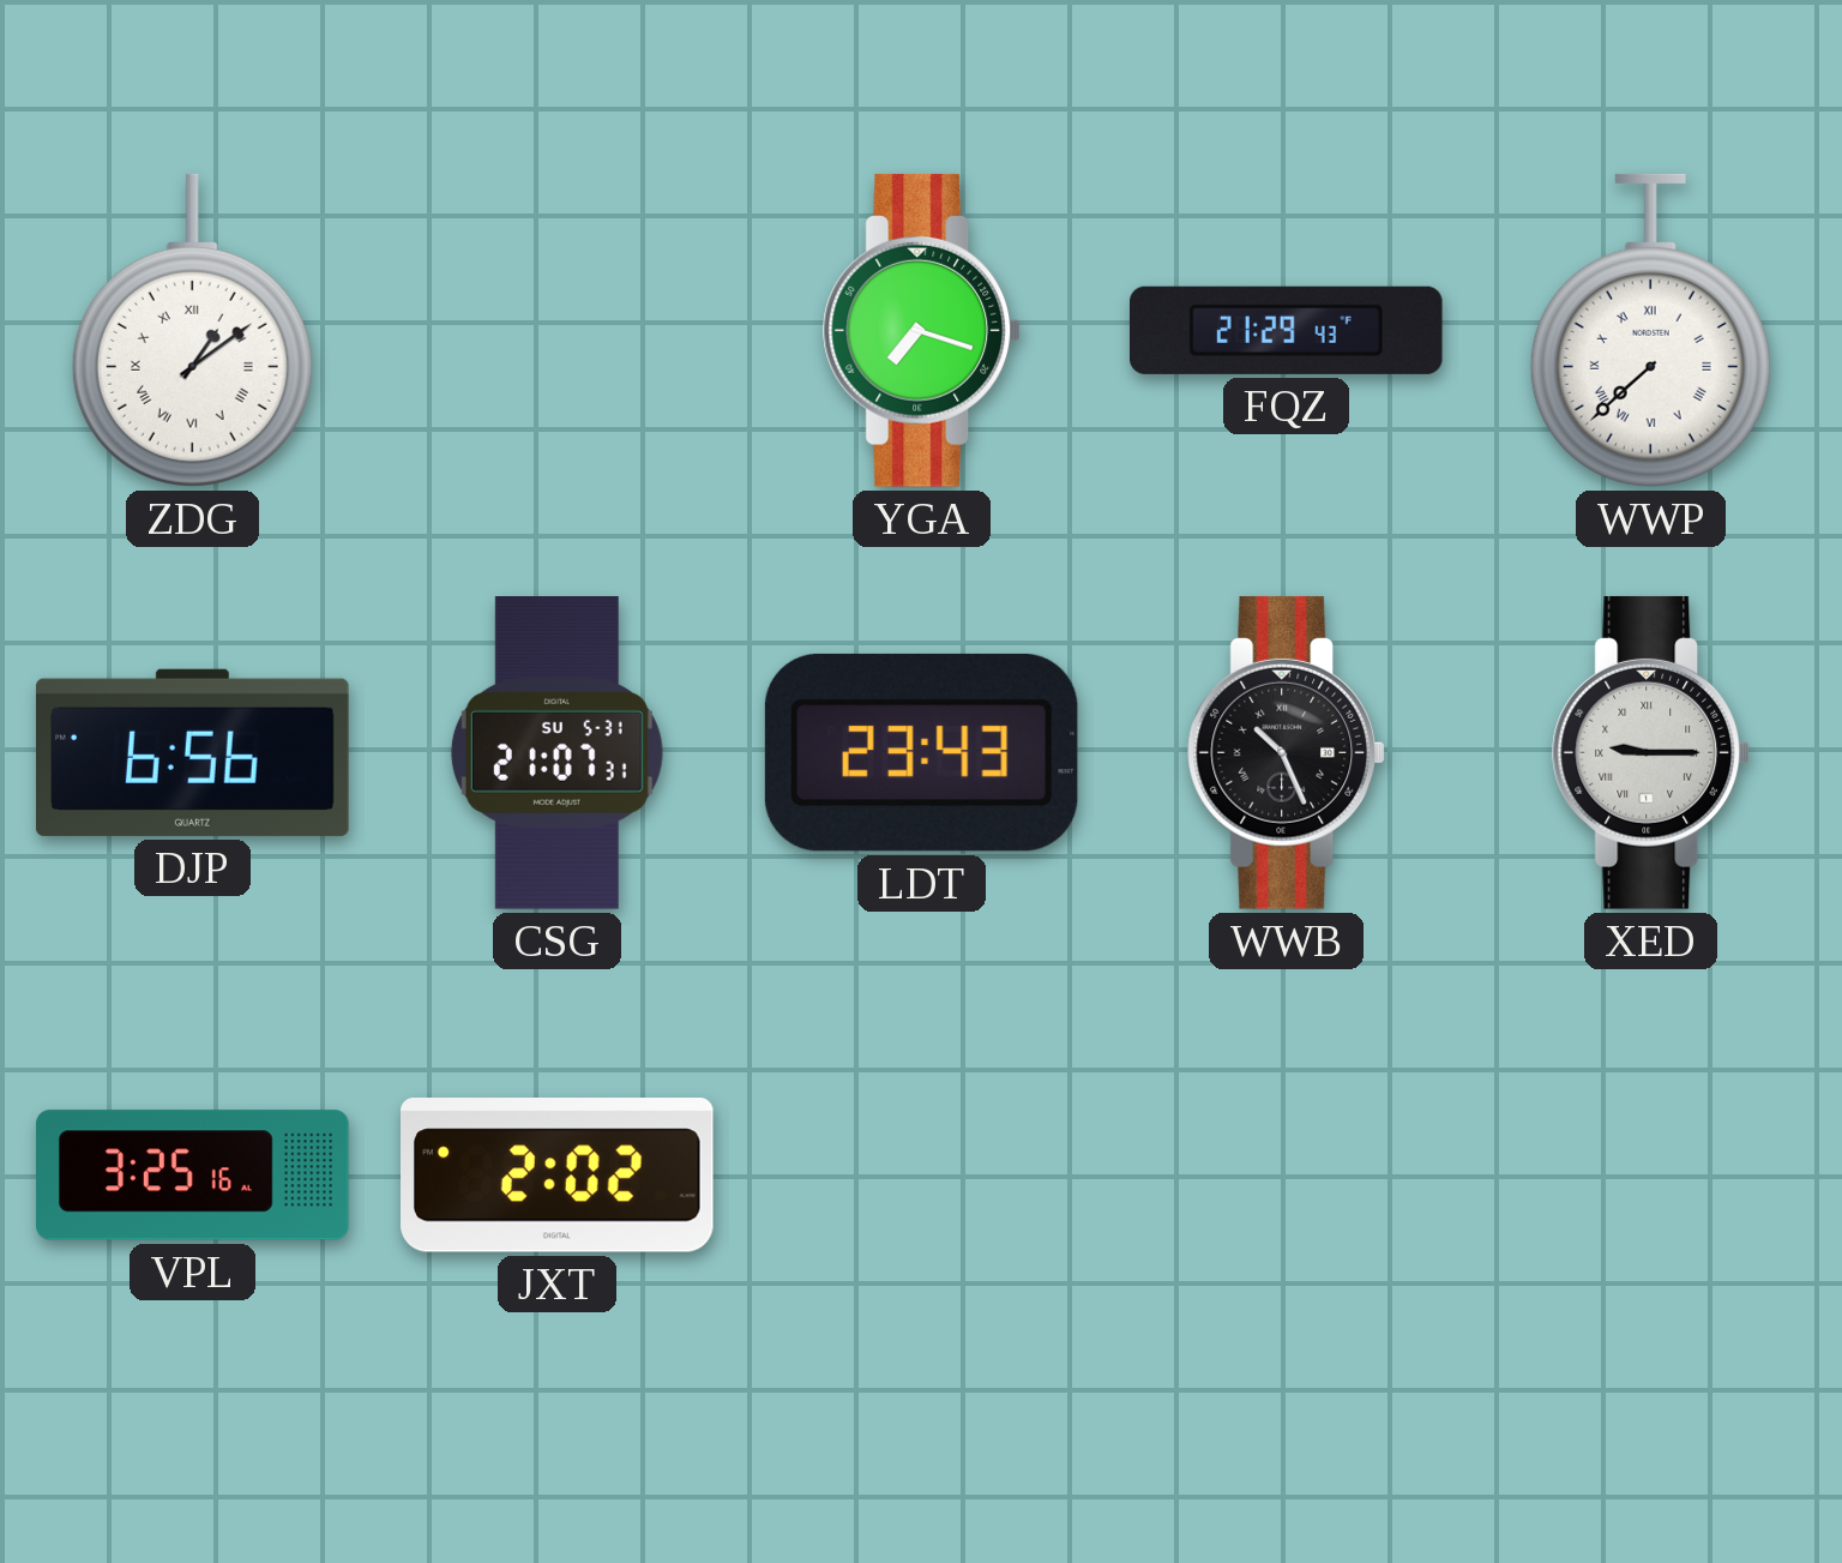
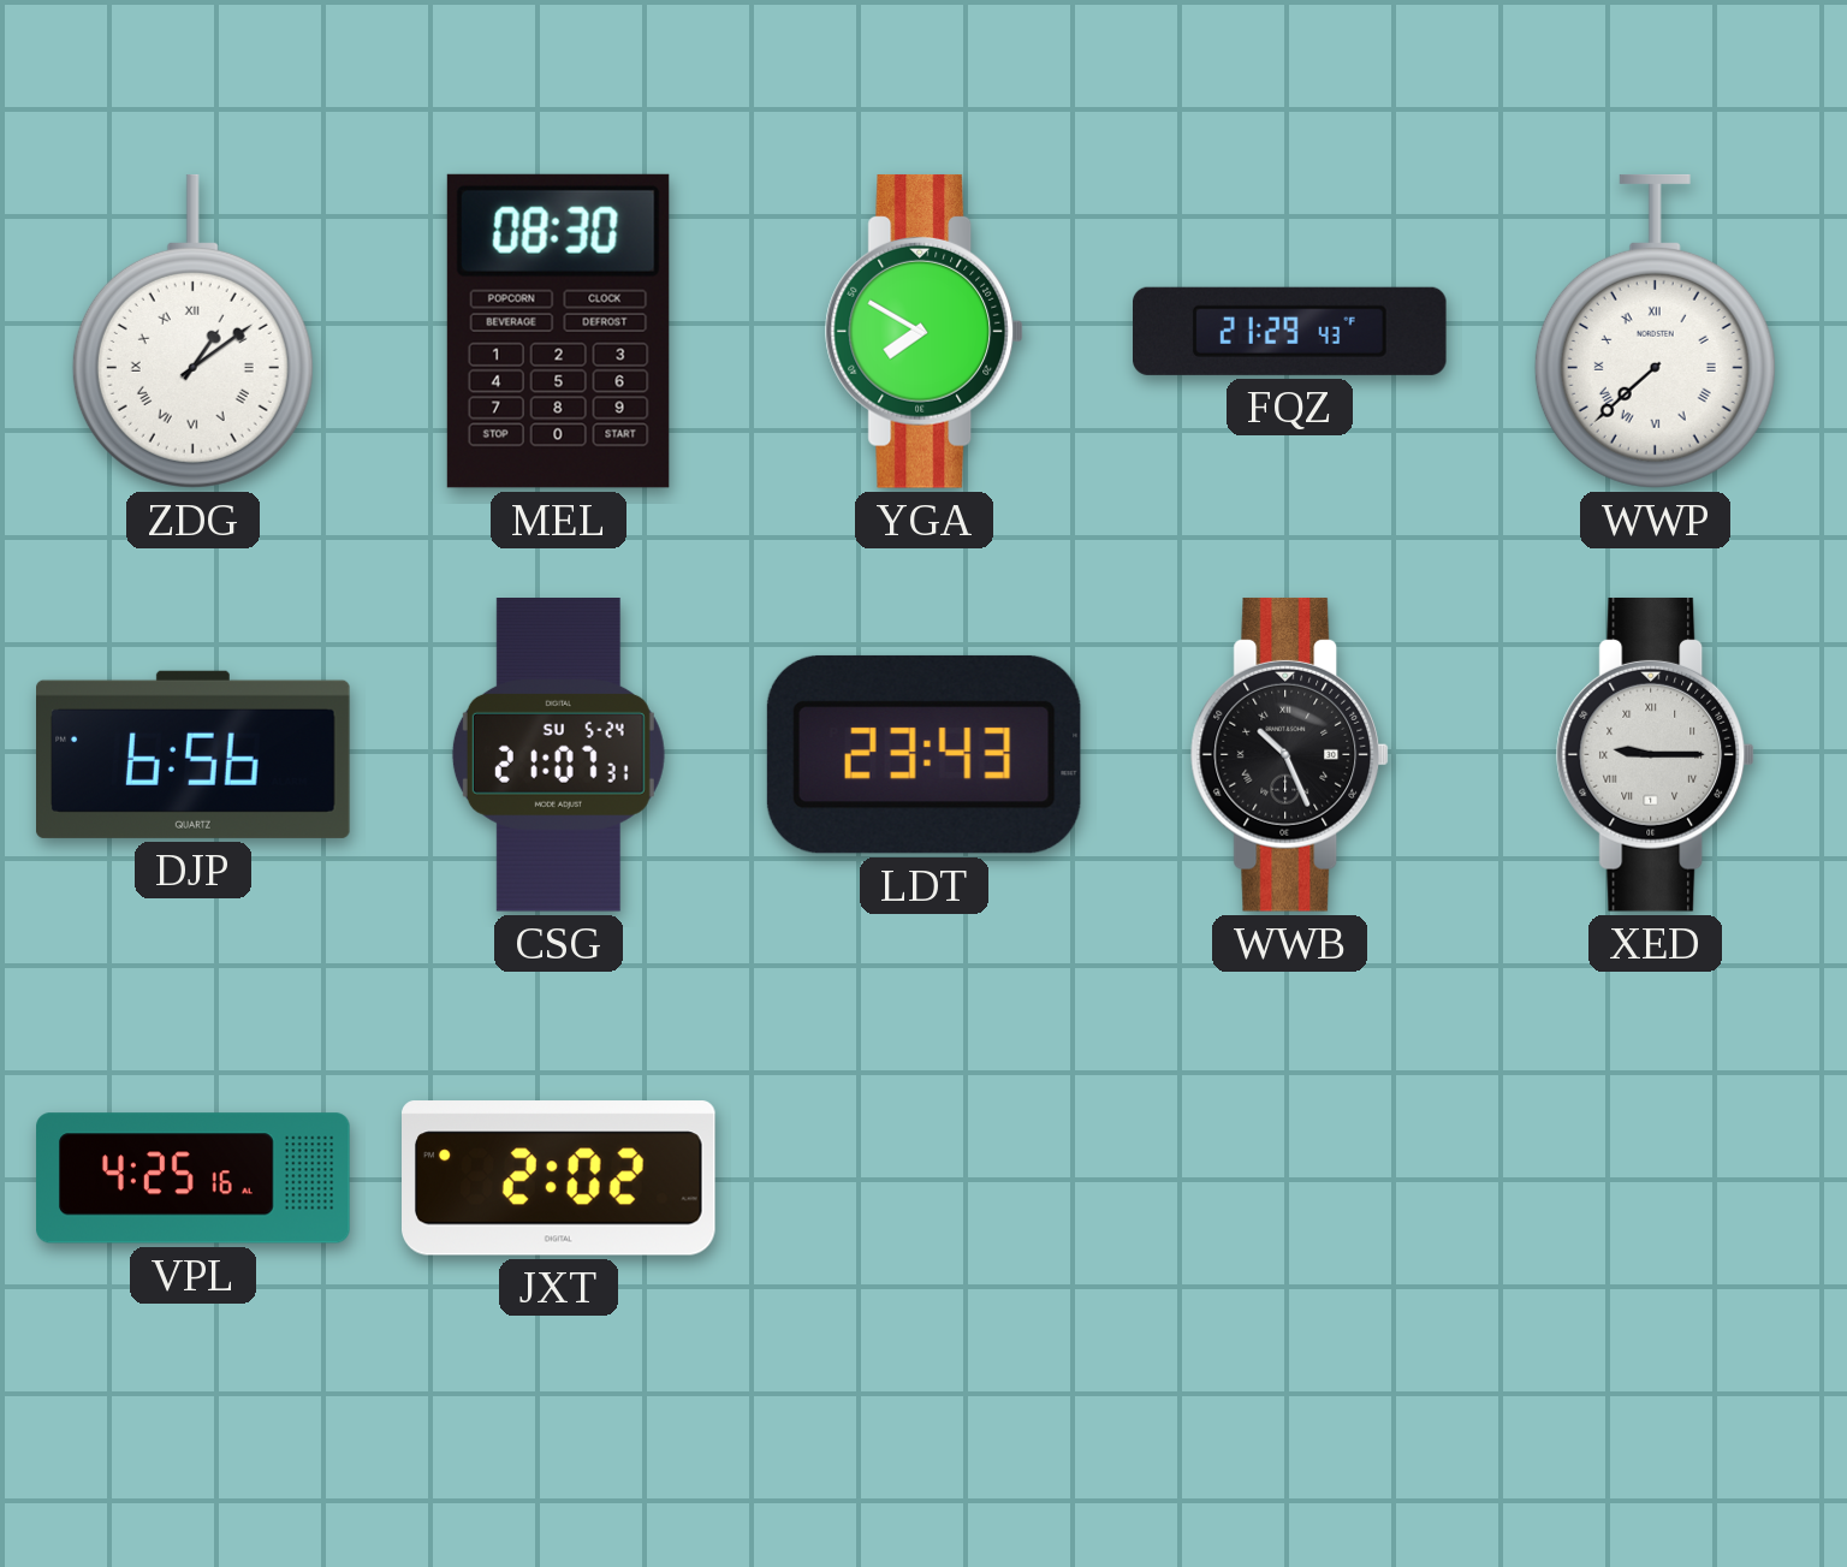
MEL: none -> 08:30
YGA: 7:18 -> 7:50
CSG date: SU 5-31 -> SU 5-24
VPL: 3:25 -> 4:25
